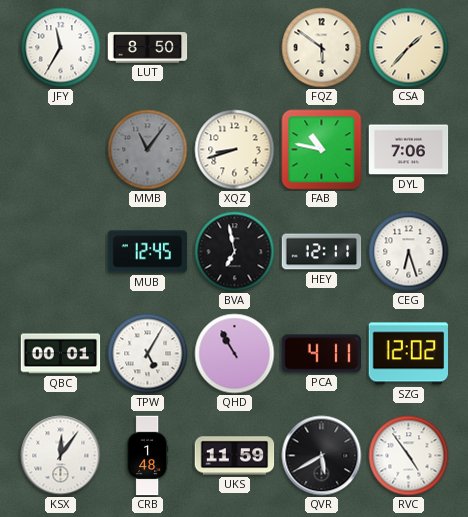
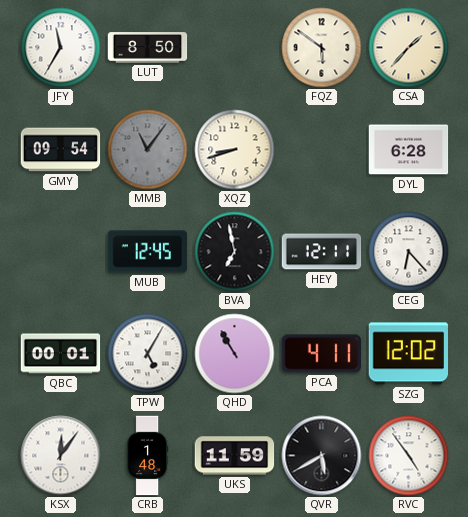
GMY: none -> 09:54
FAB: 10:47 -> none
DYL: 7:06 -> 6:28
CEG: 6:27 -> 6:23
